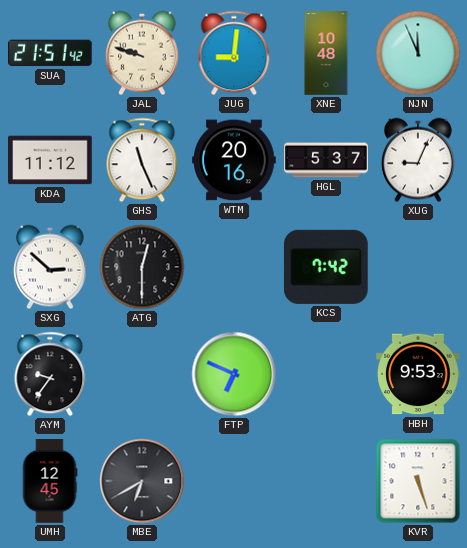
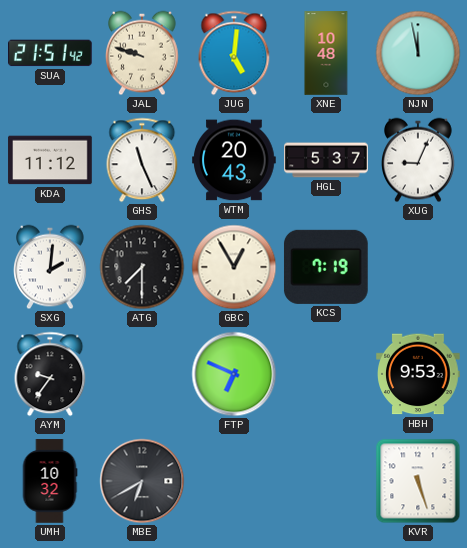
JUG: 9:01 -> 5:01
NJN: 11:56 -> 11:58
WTM: 20:16 -> 20:43
SXG: 2:52 -> 2:01
ATG: 12:30 -> 7:30
GBC: none -> 12:55
KCS: 7:42 -> 7:19
UMH: 12:45 -> 10:32
